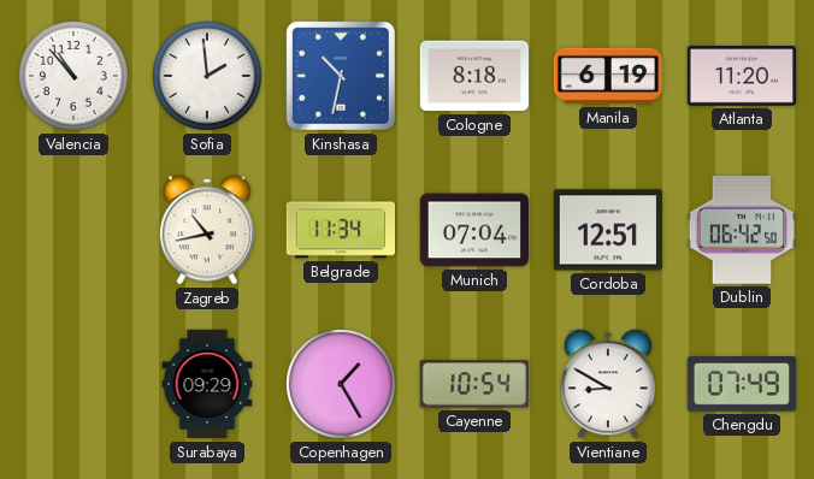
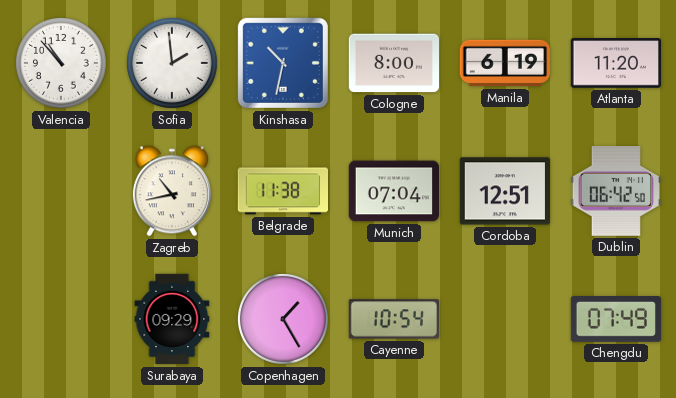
Cologne: 8:18 -> 8:00
Belgrade: 11:34 -> 11:38
Vientiane: 8:50 -> none
